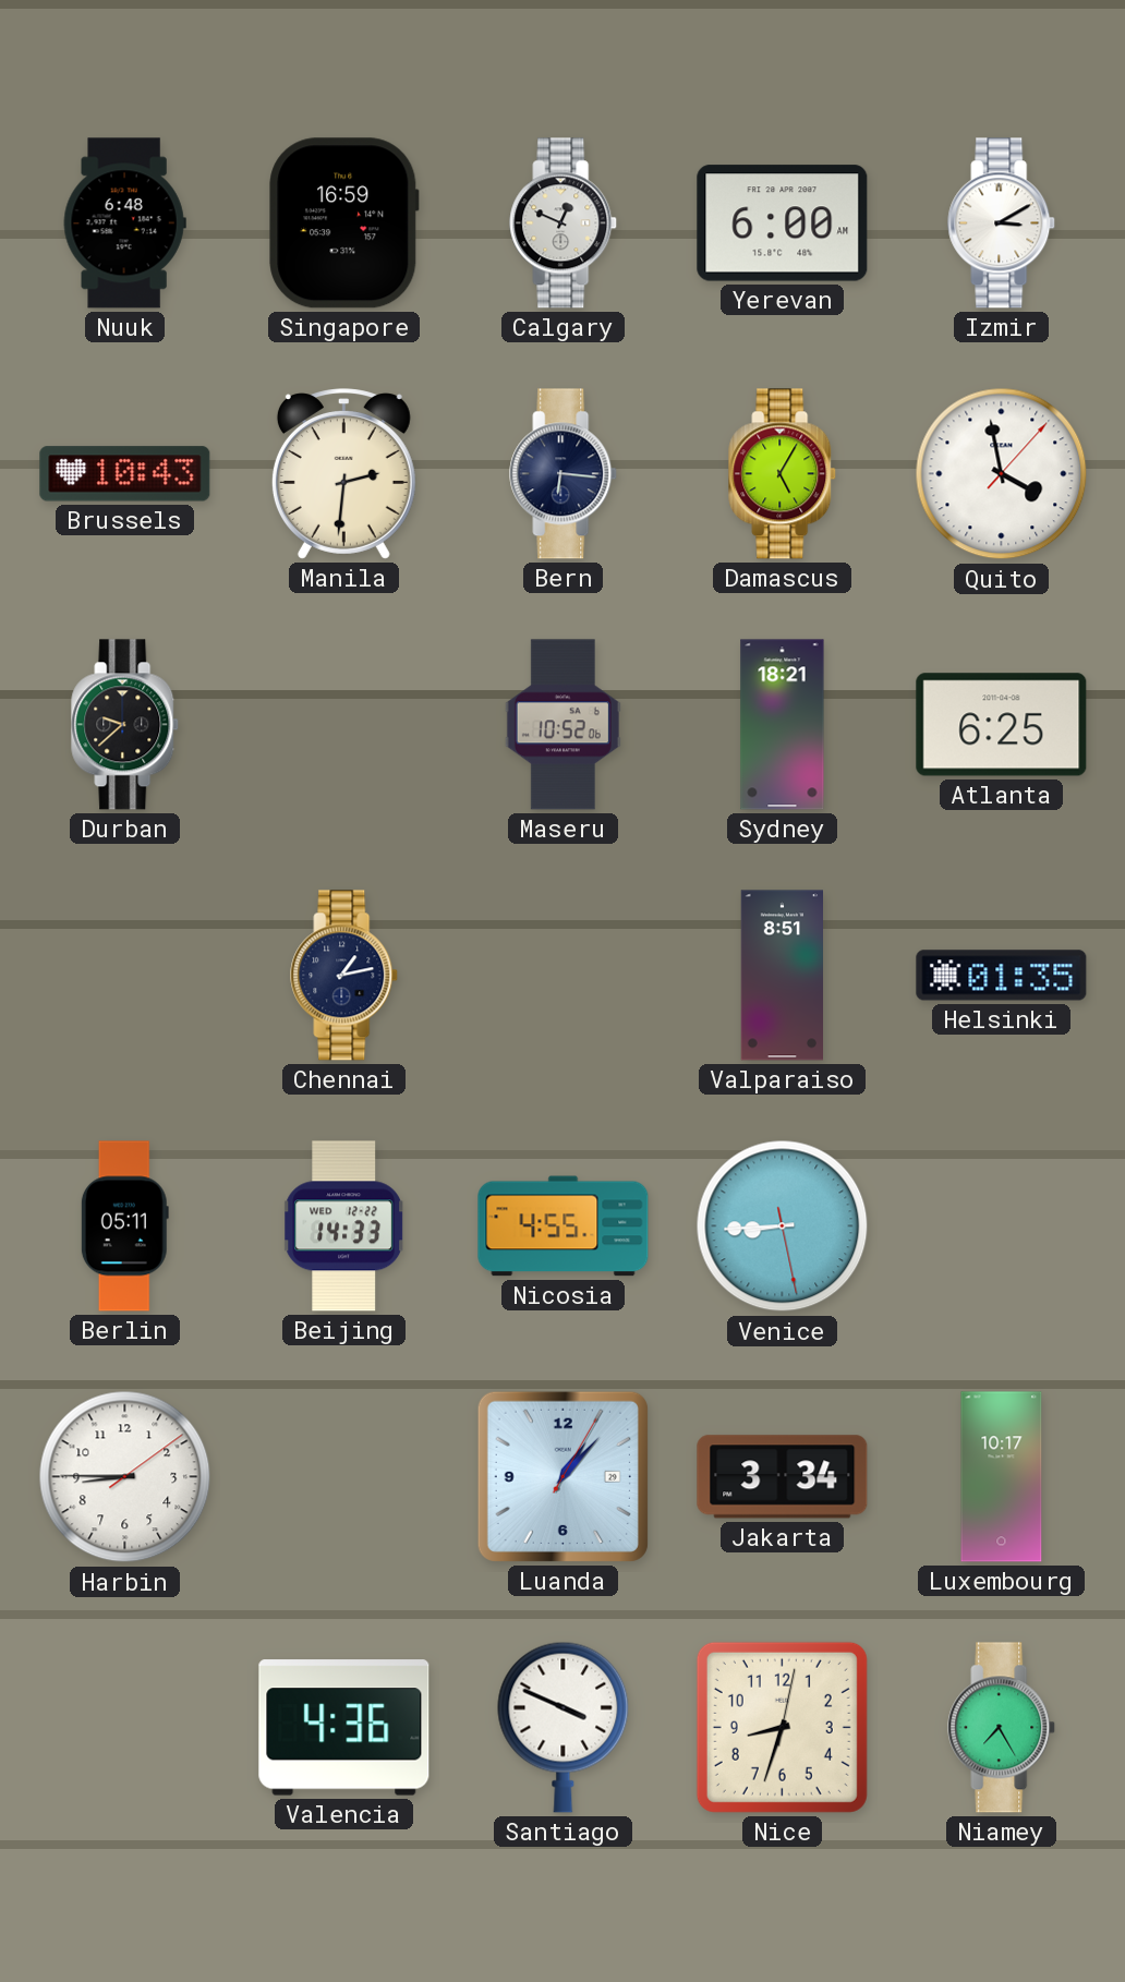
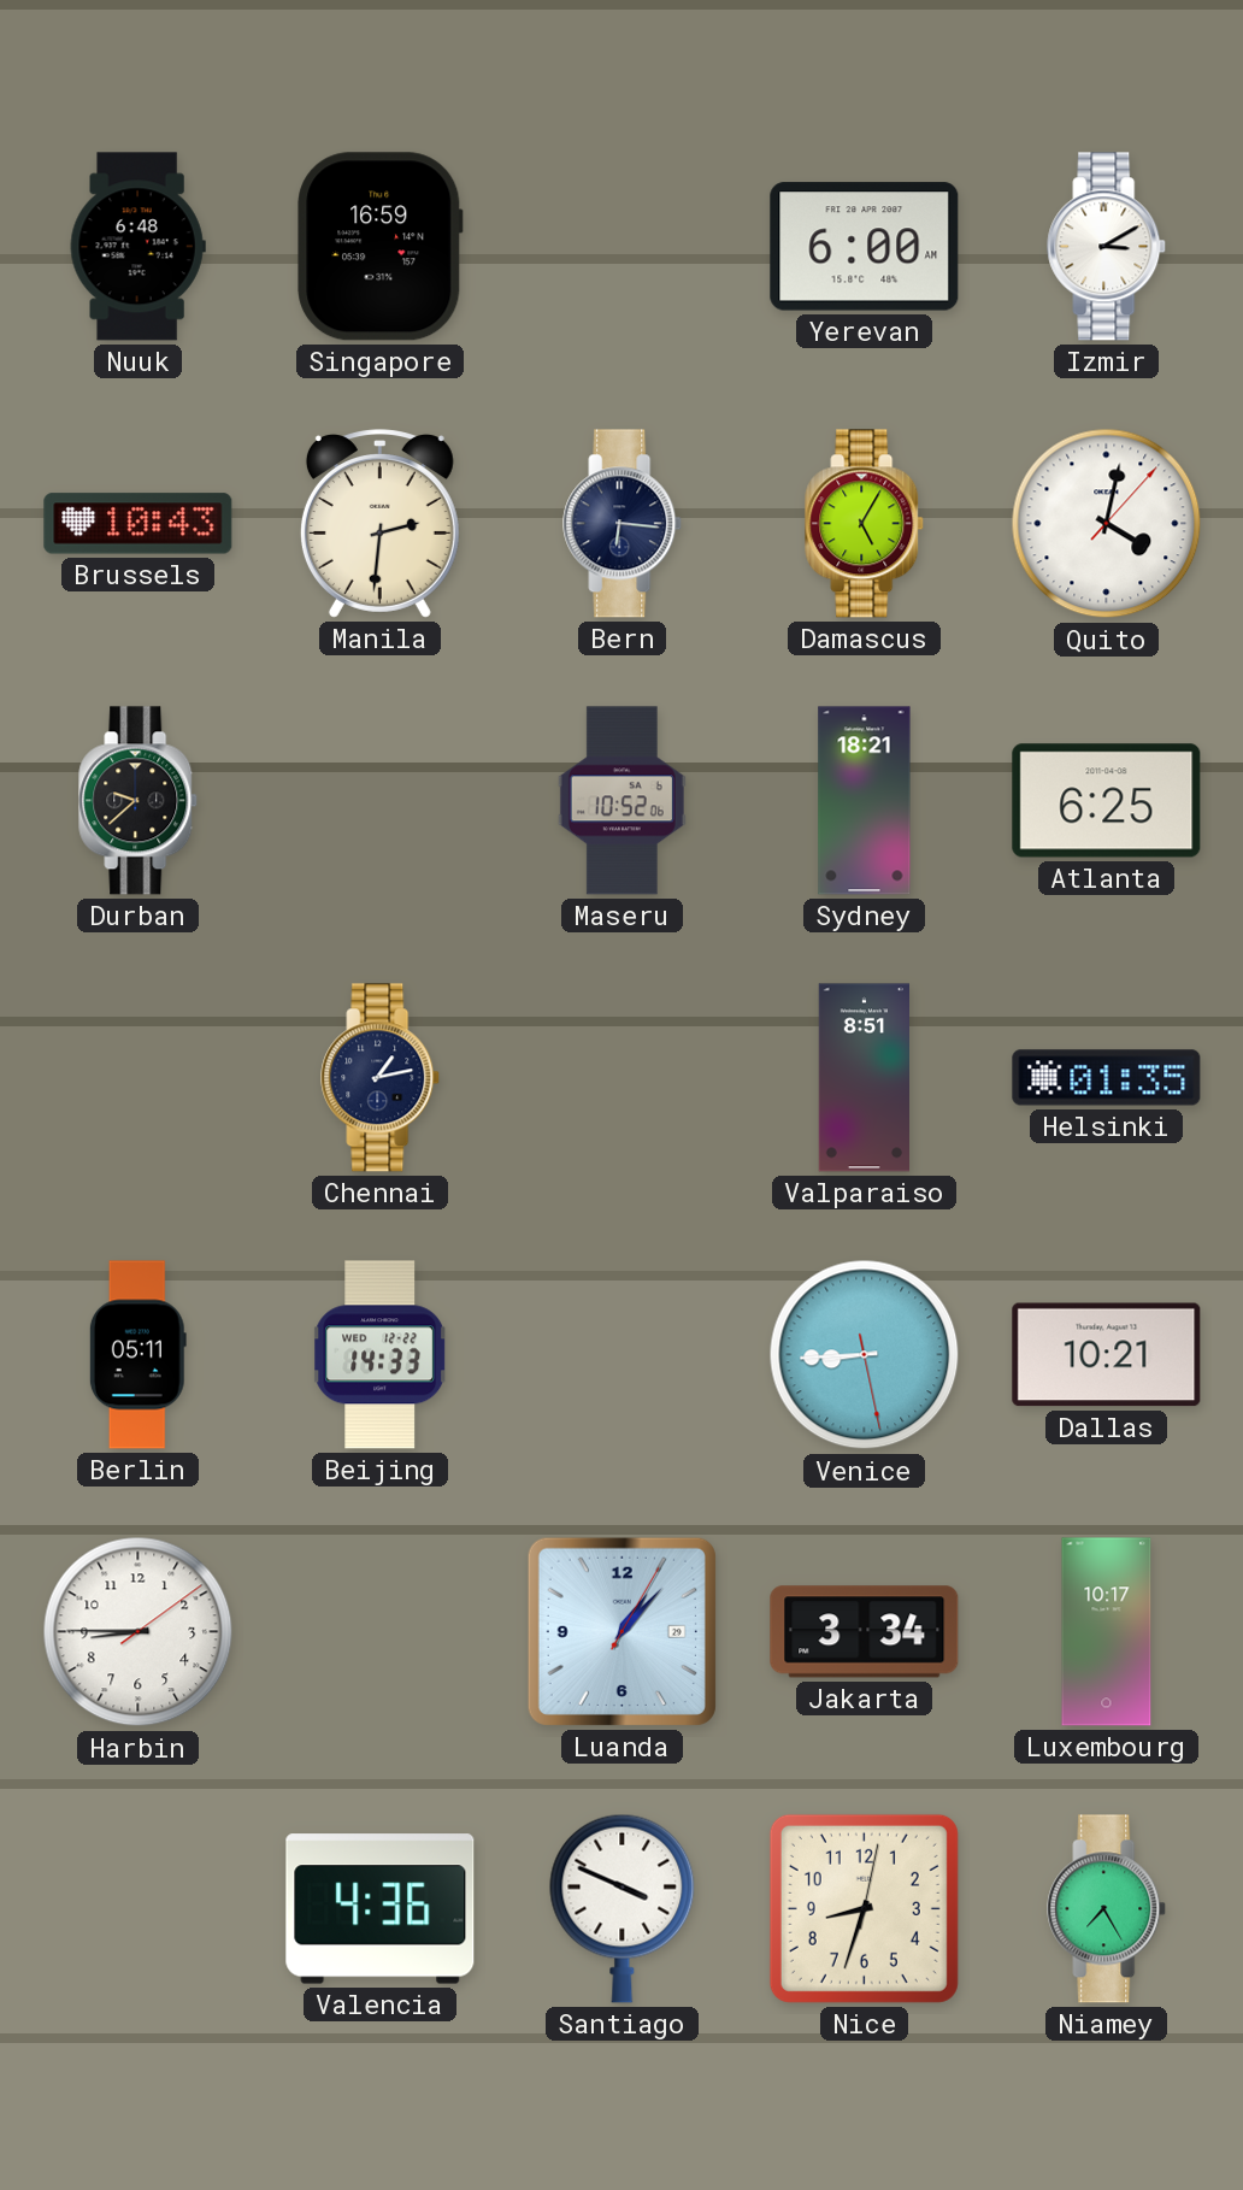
Calgary: 12:49 -> none
Quito: 3:58 -> 4:02
Nicosia: 4:55 -> none
Dallas: none -> 10:21
